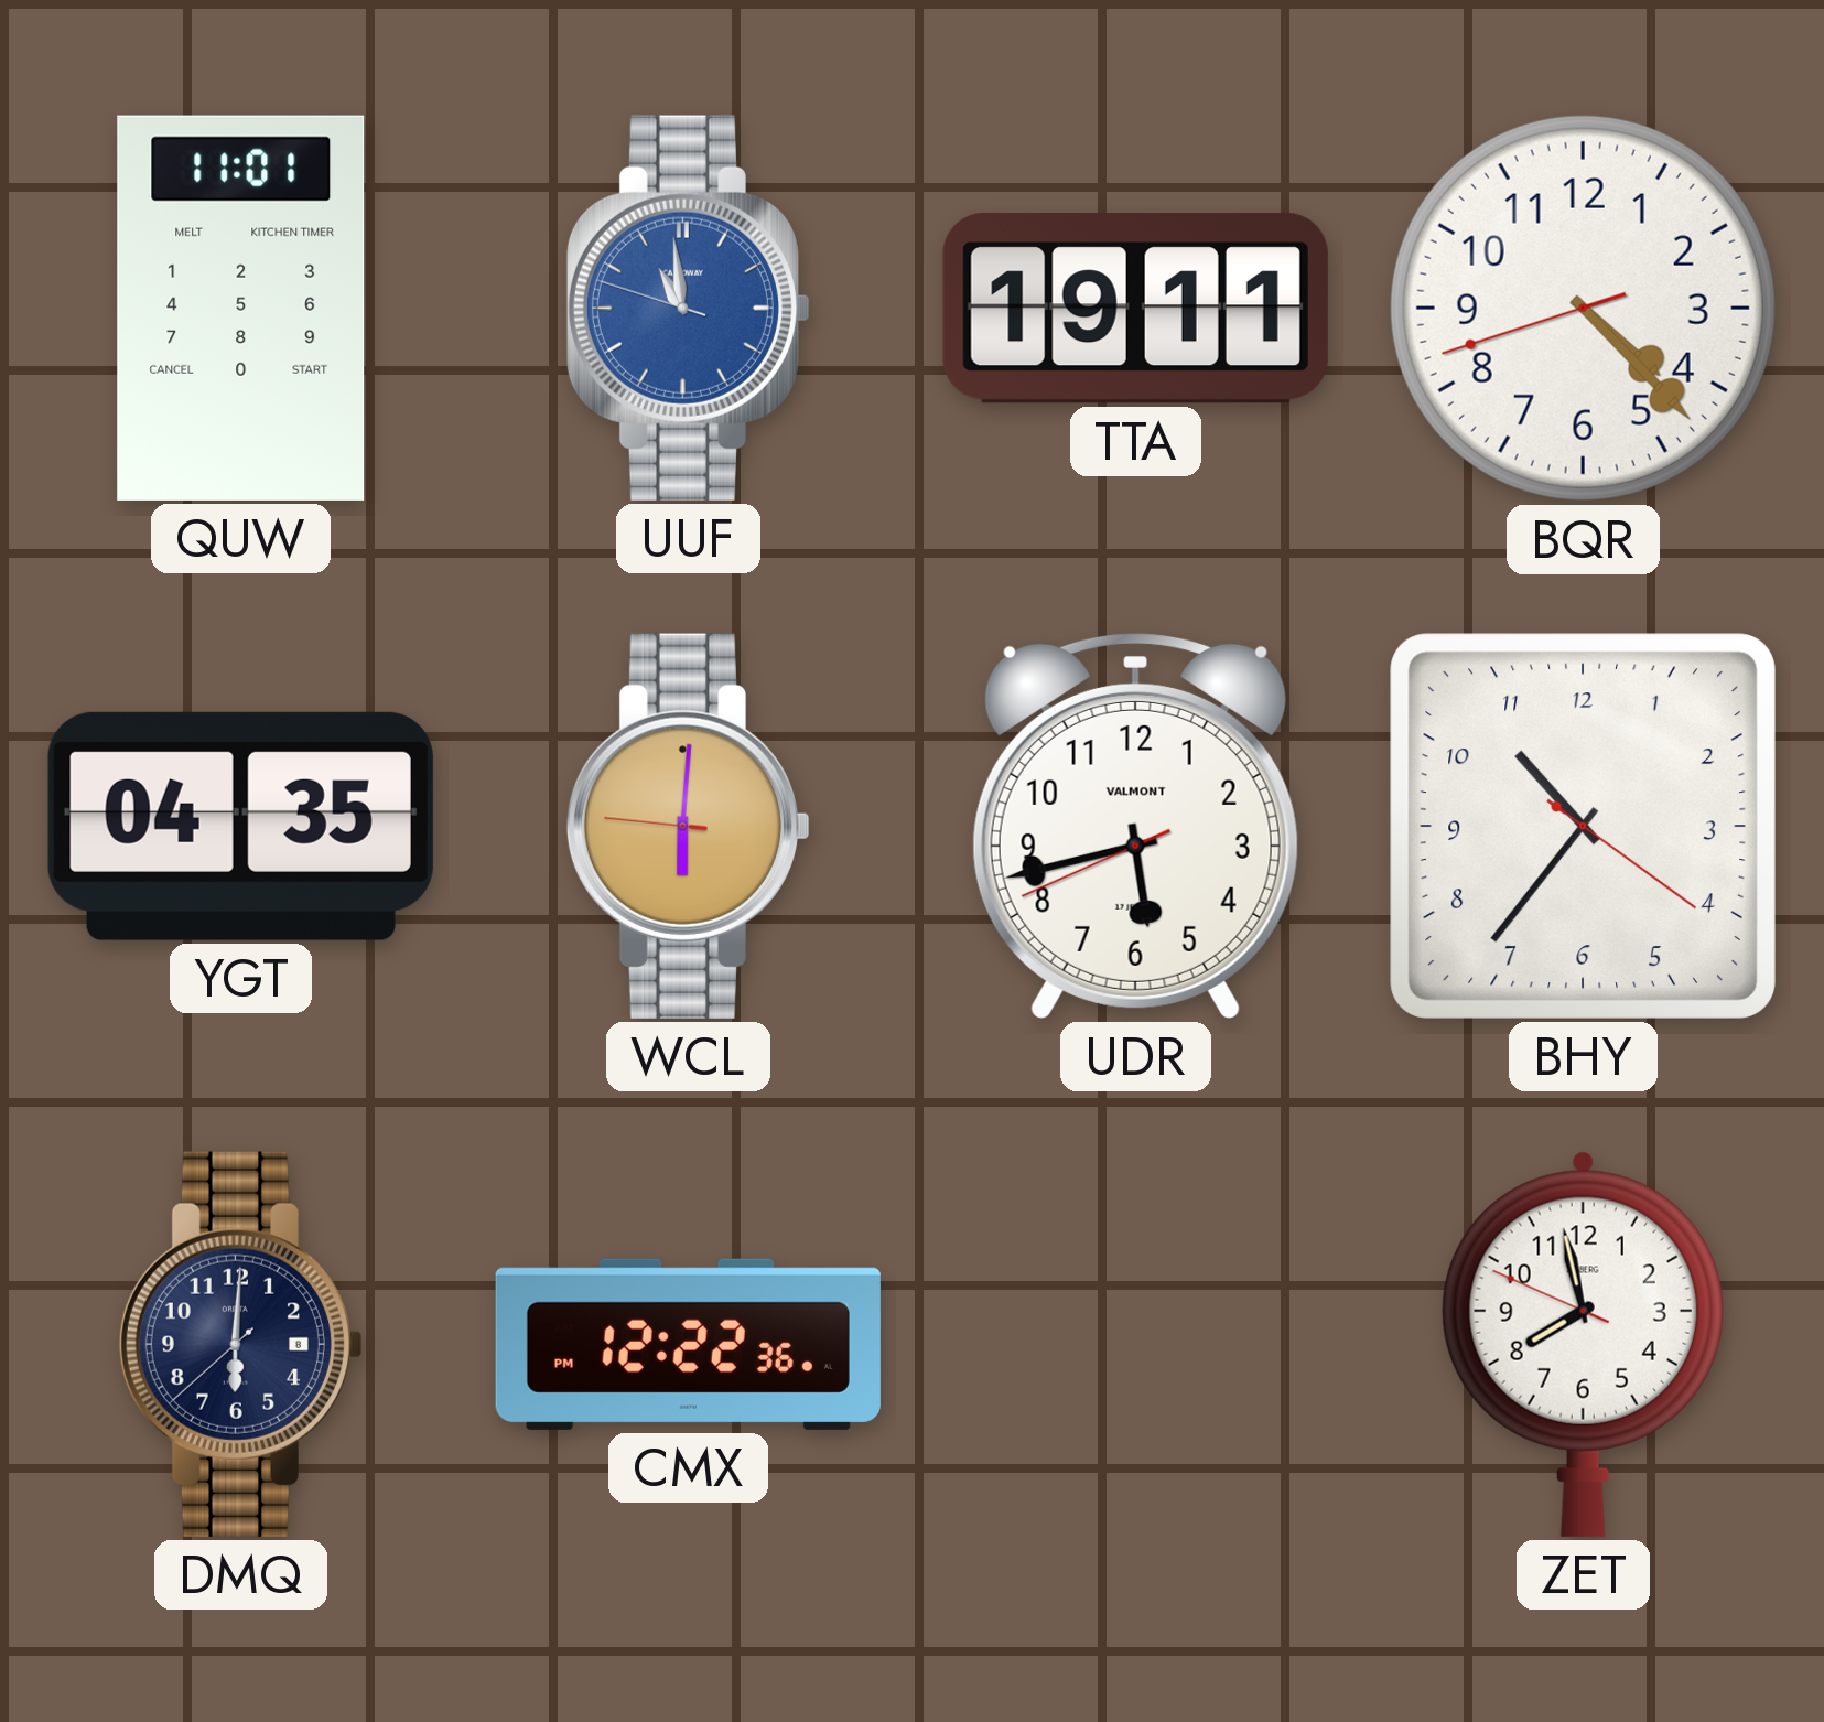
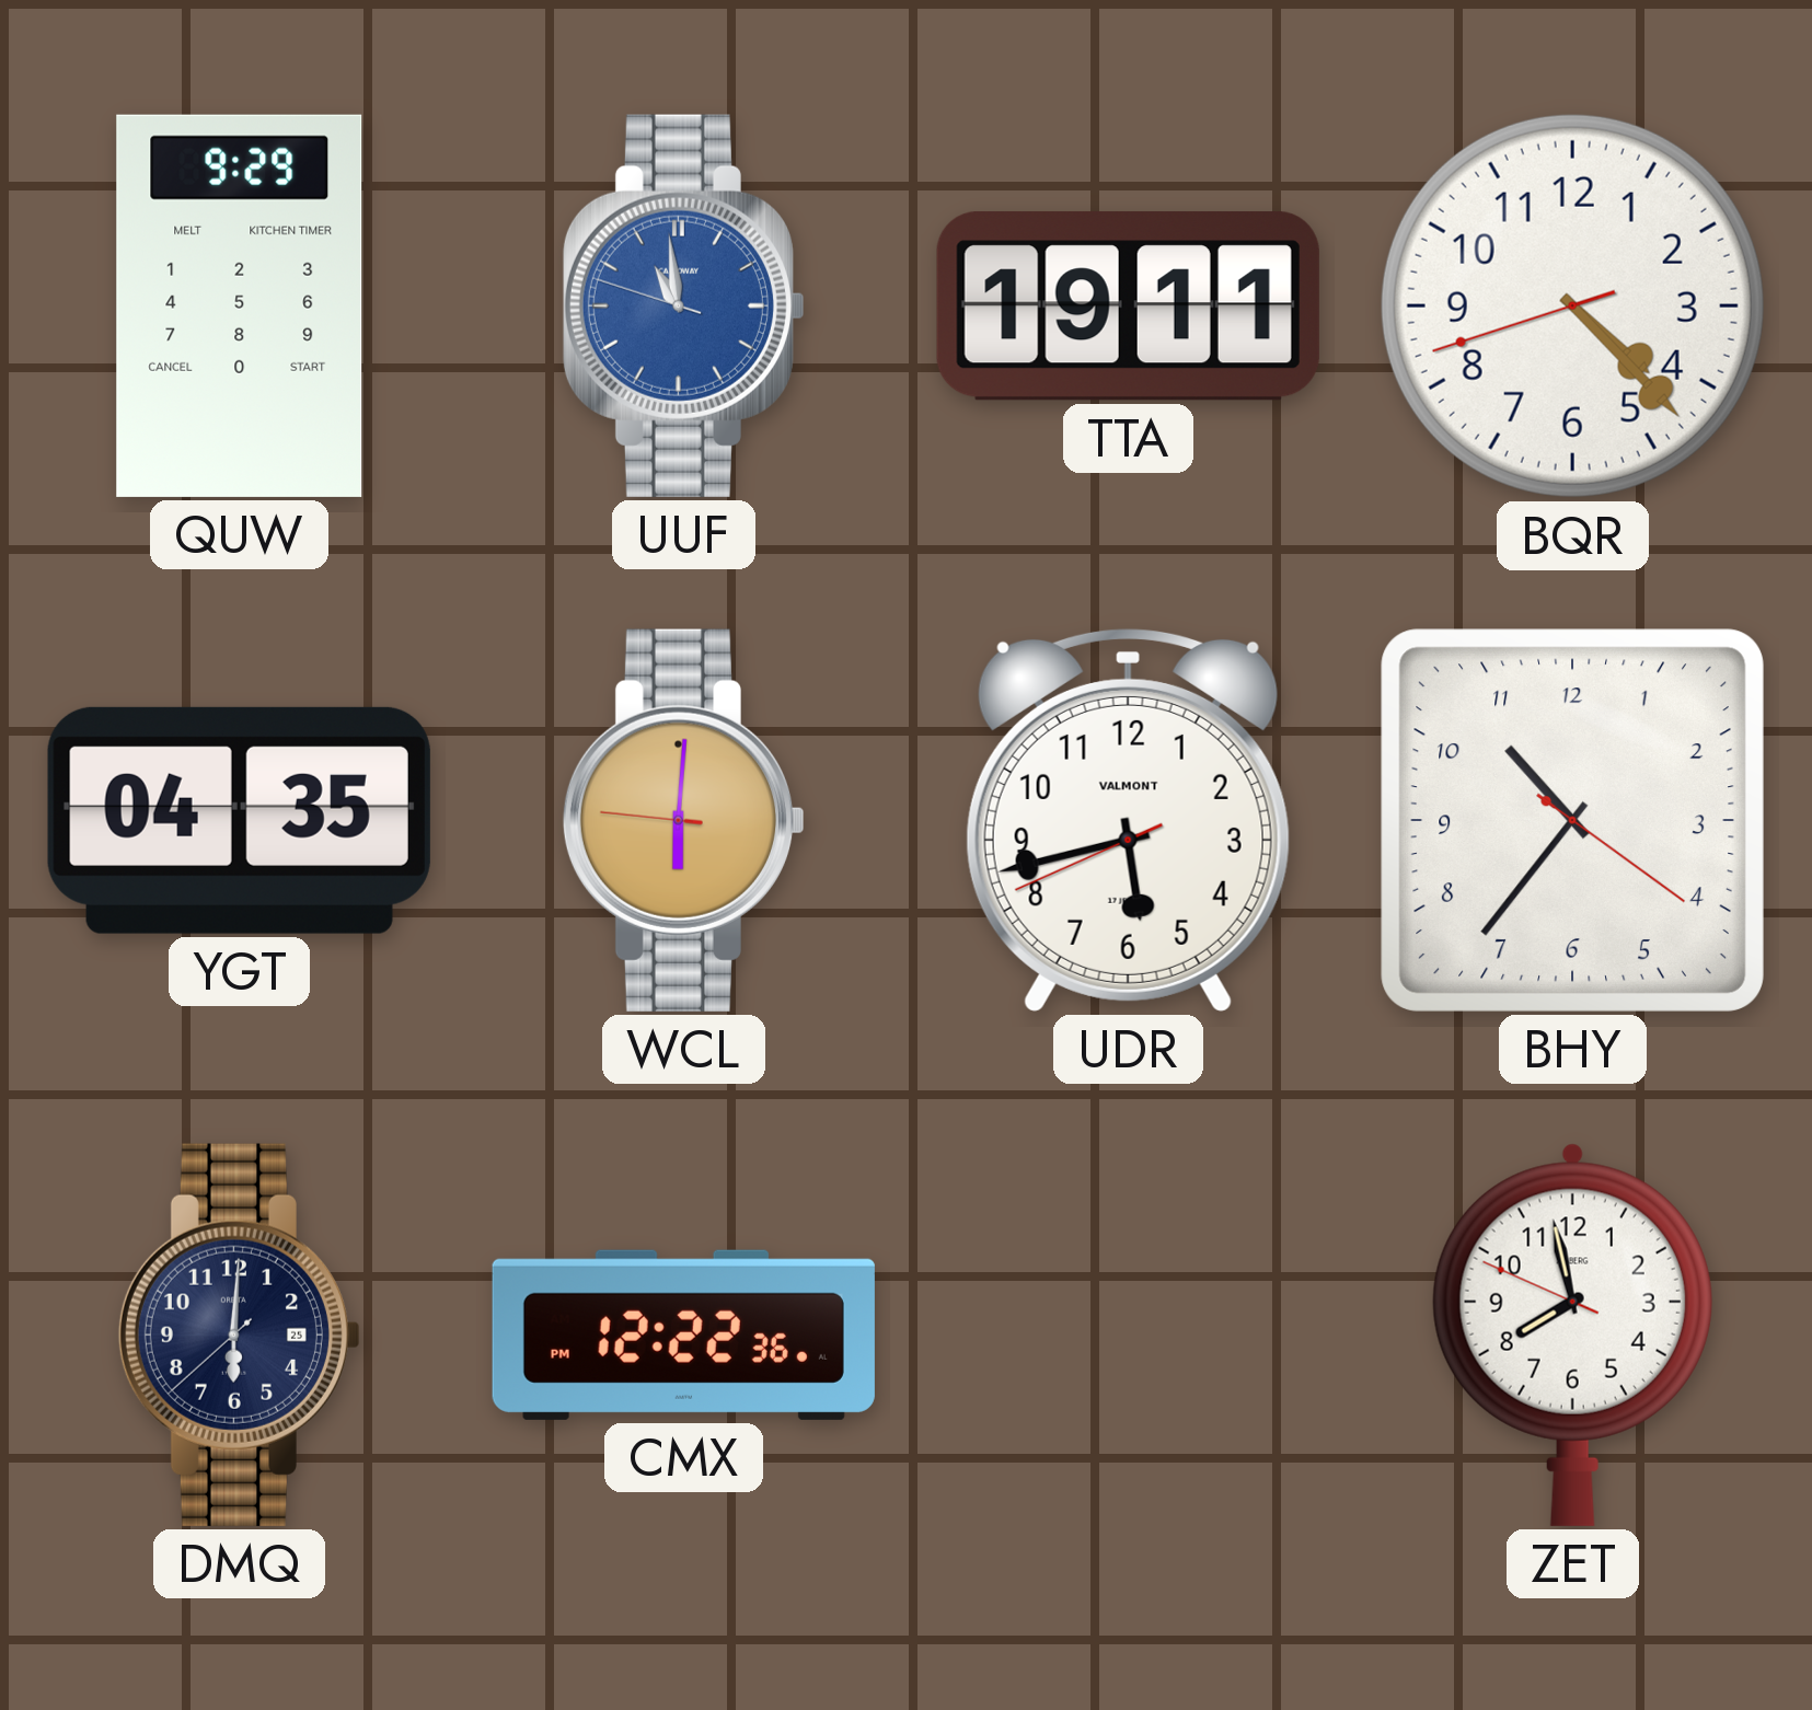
QUW: 11:01 -> 9:29
DMQ date: 8 -> 25
